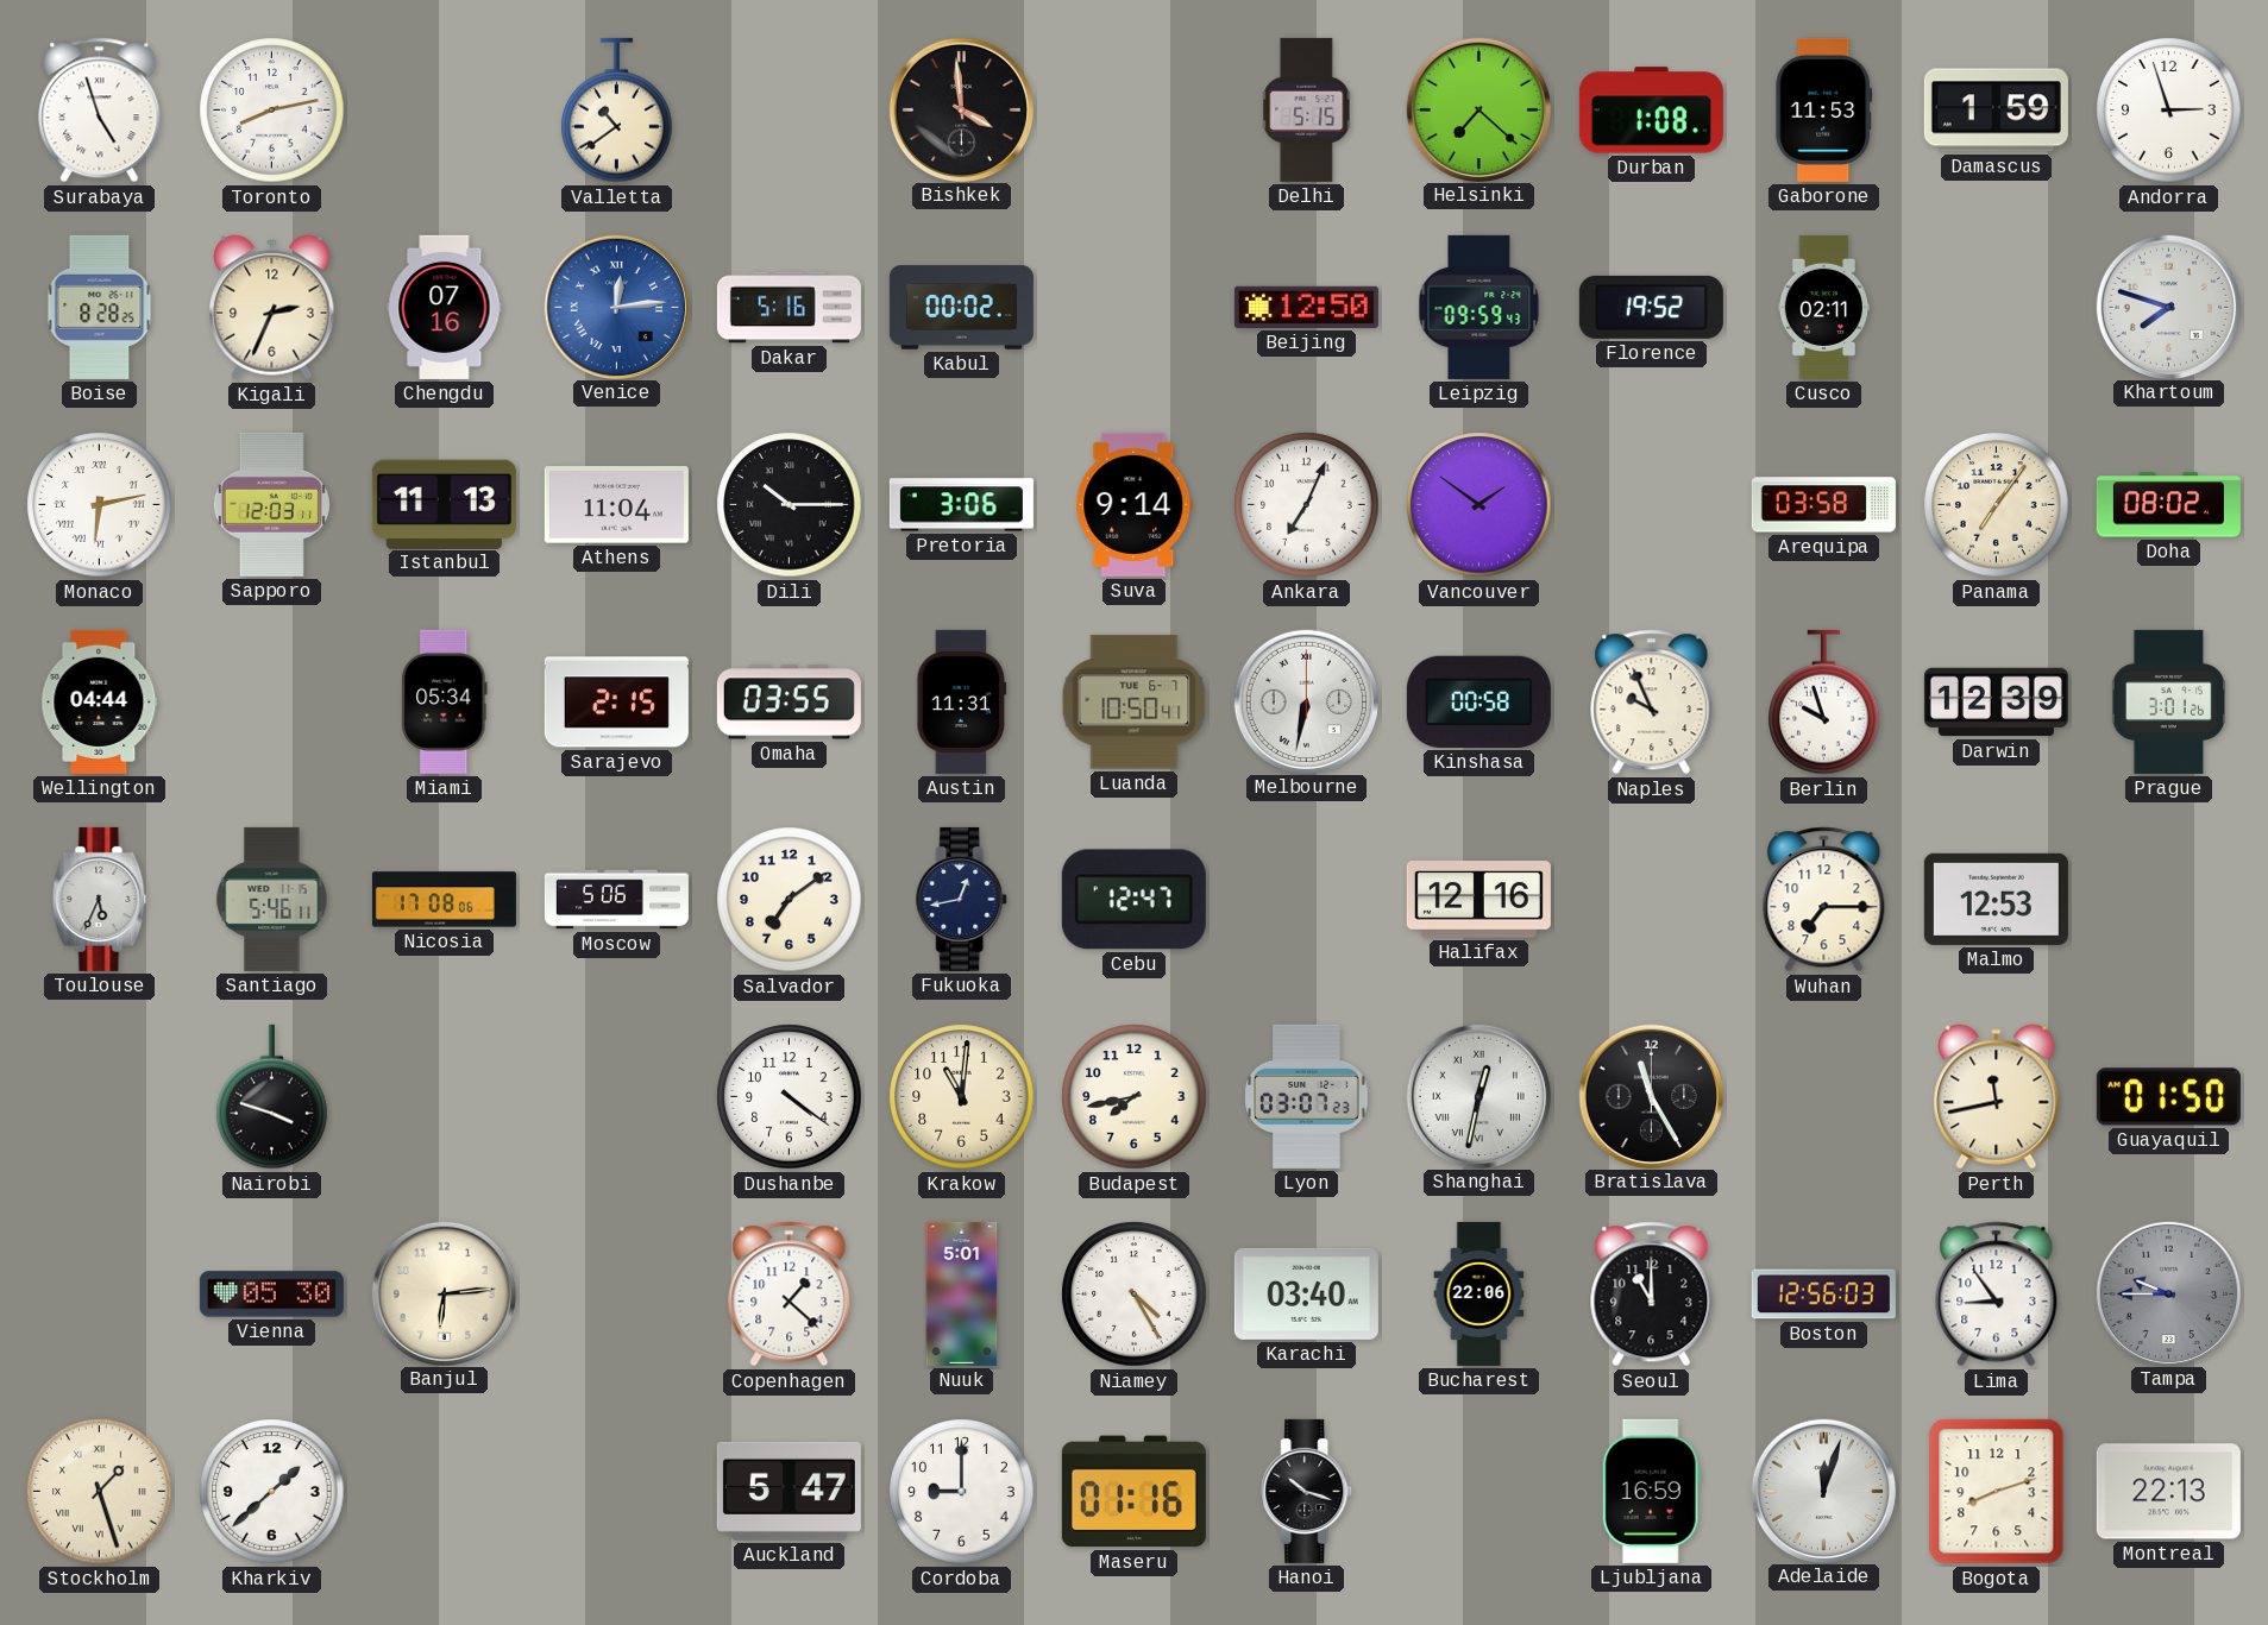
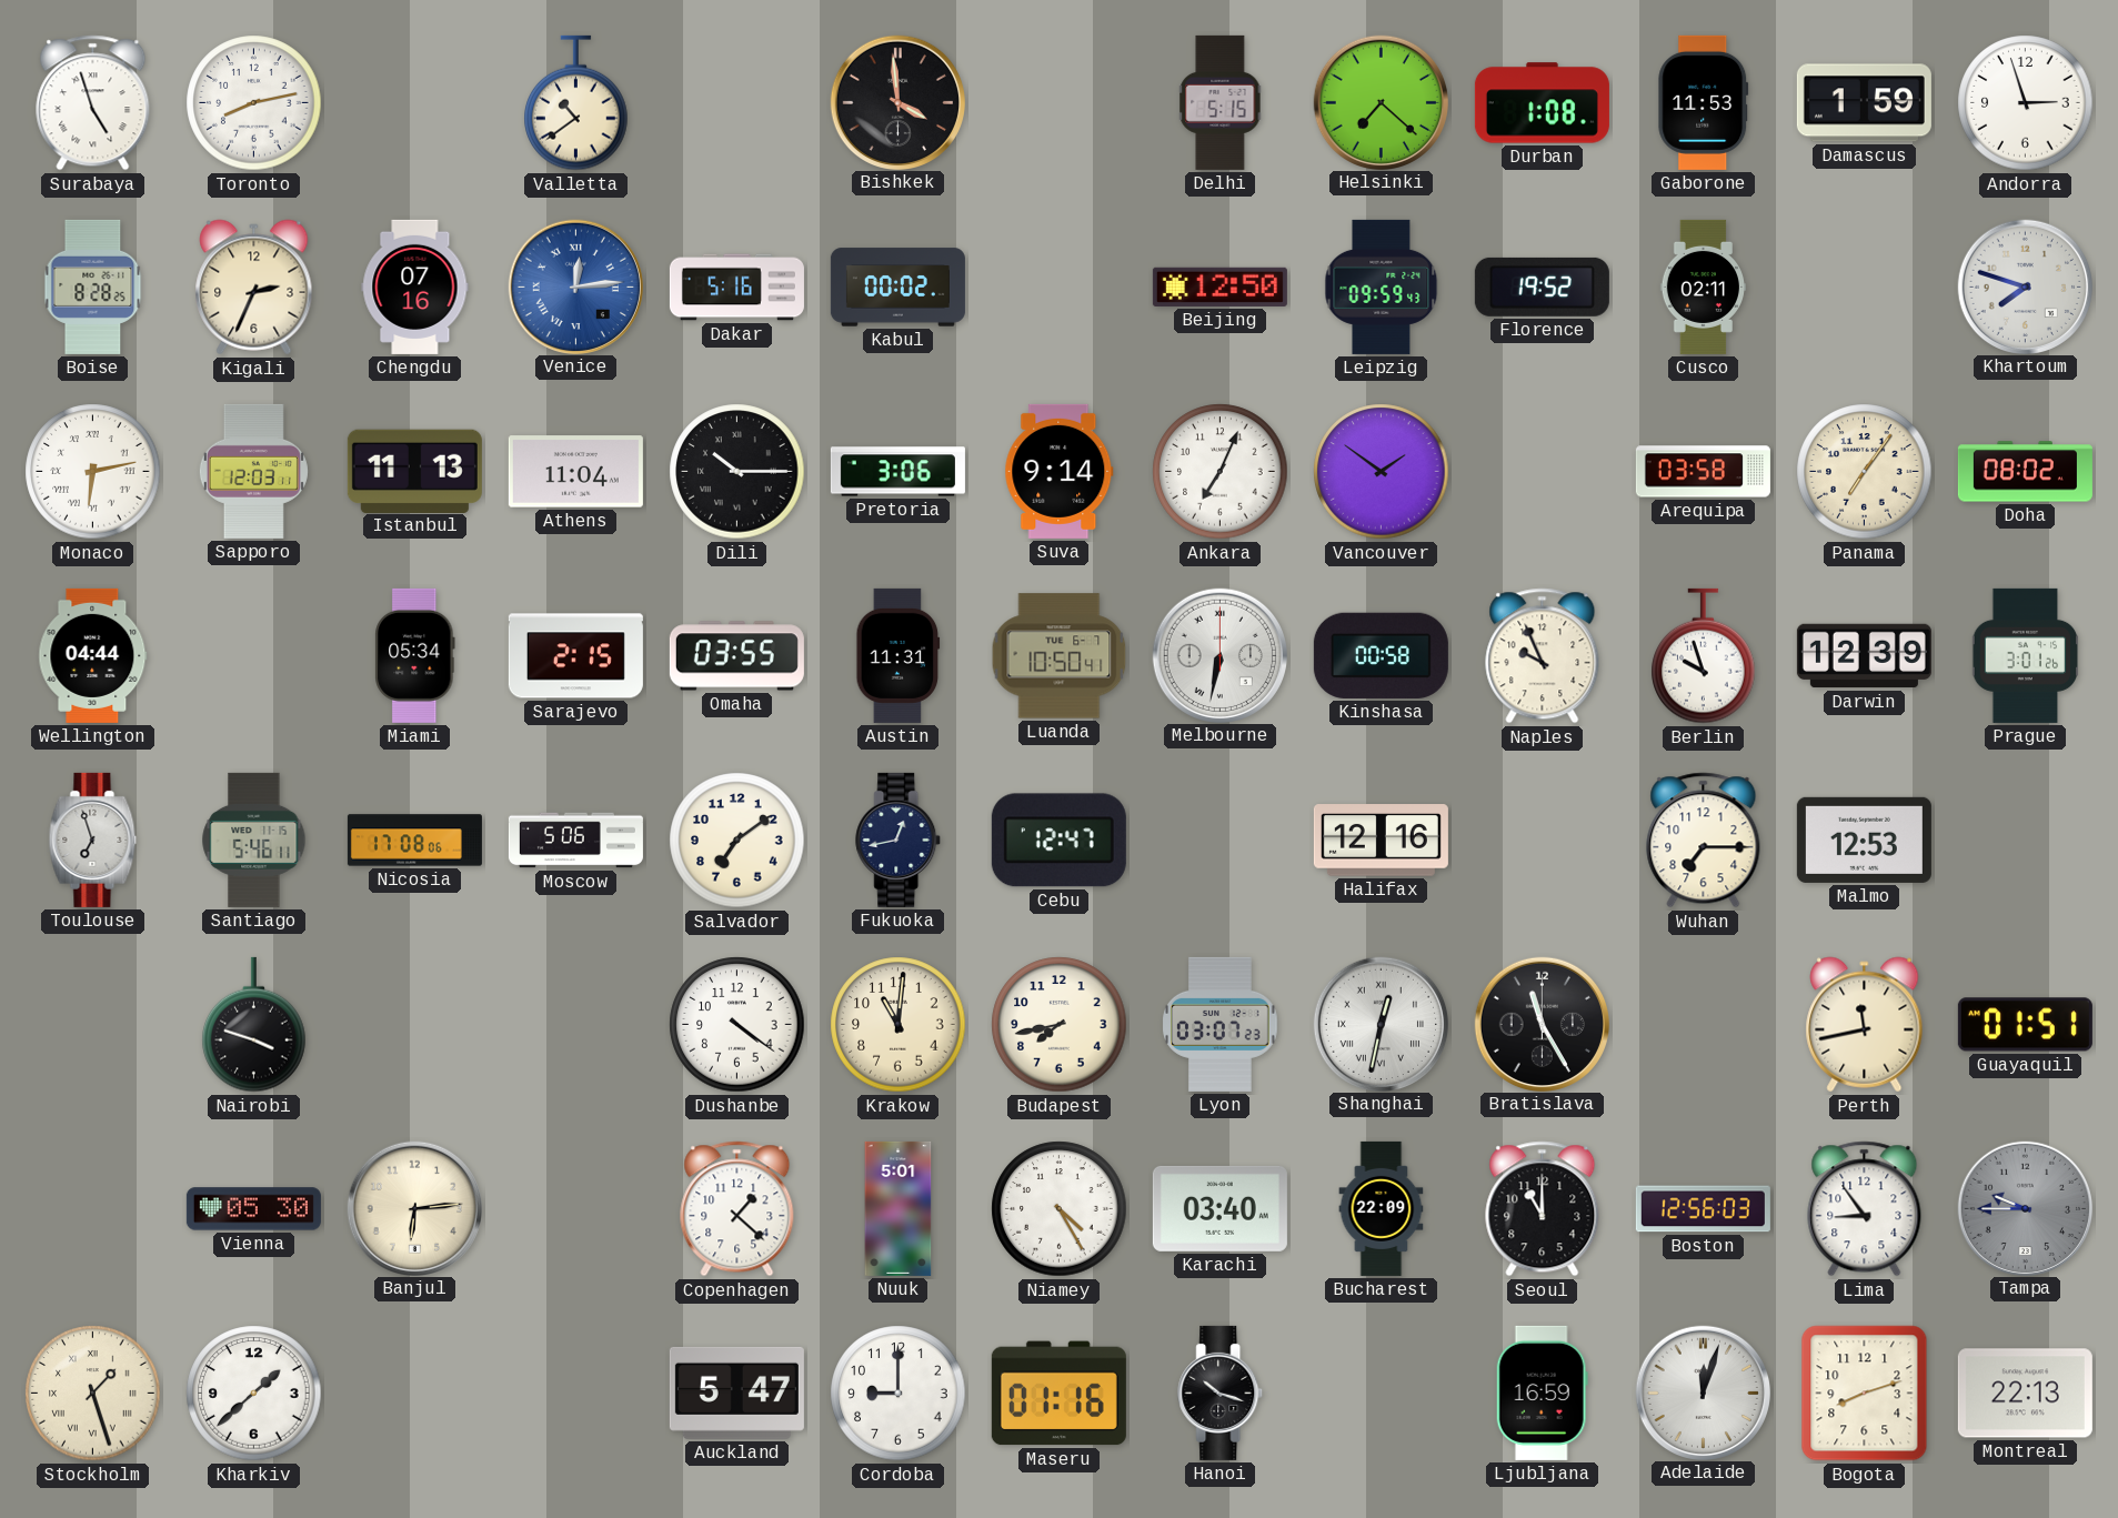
Toulouse: 5:34 -> 6:57
Guayaquil: 01:50 -> 01:51
Bucharest: 22:06 -> 22:09
